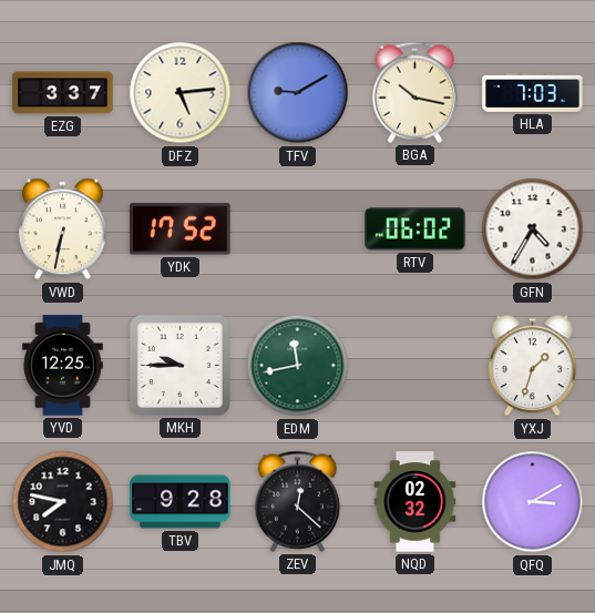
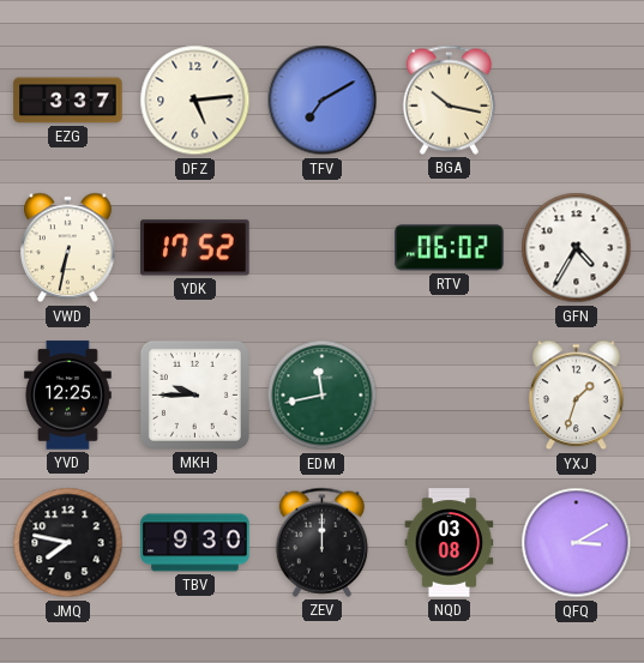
TFV: 9:10 -> 7:10
HLA: 7:03 -> none
TBV: 9:28 -> 9:30
ZEV: 12:22 -> 12:00
NQD: 02:32 -> 03:08
